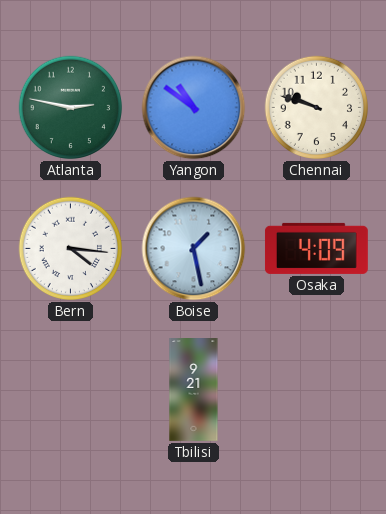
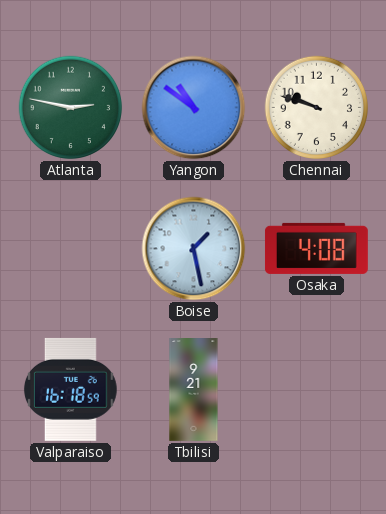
Bern: 4:16 -> none
Osaka: 4:09 -> 4:08
Valparaiso: none -> 16:18
